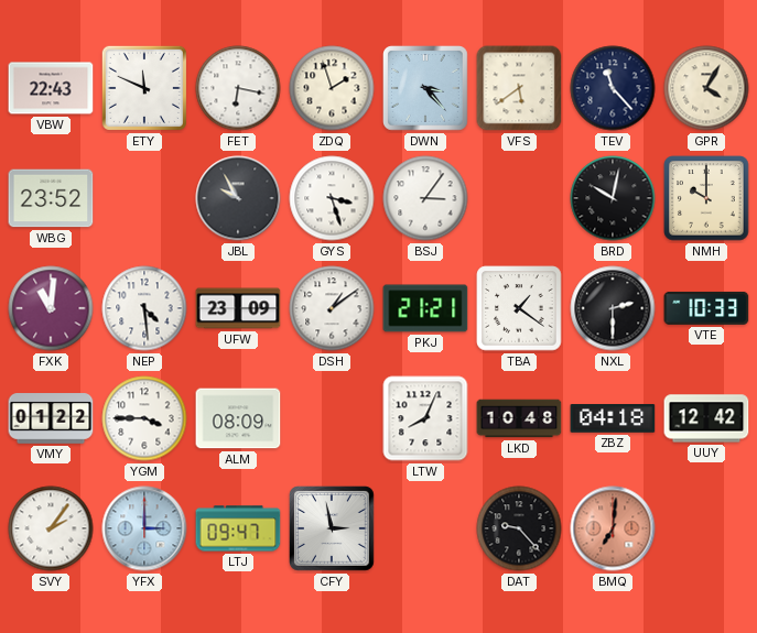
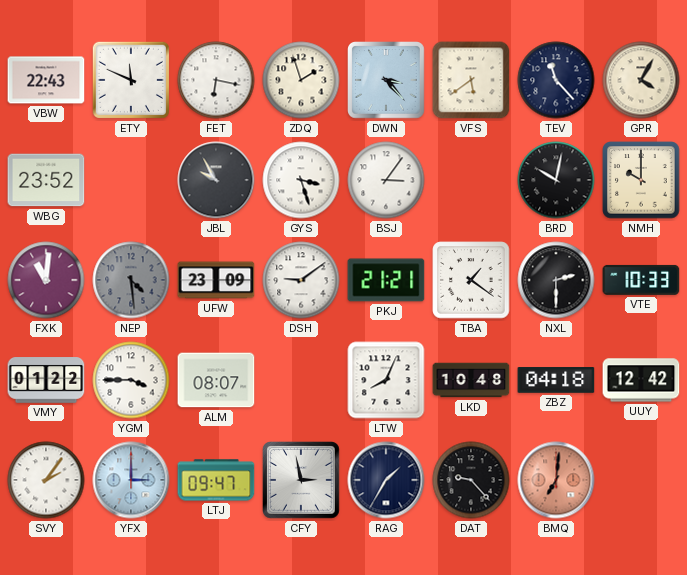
NEP dial: white -> grey
DSH: 1:09 -> 9:09
ALM: 08:09 -> 08:07
RAG: none -> 1:35
